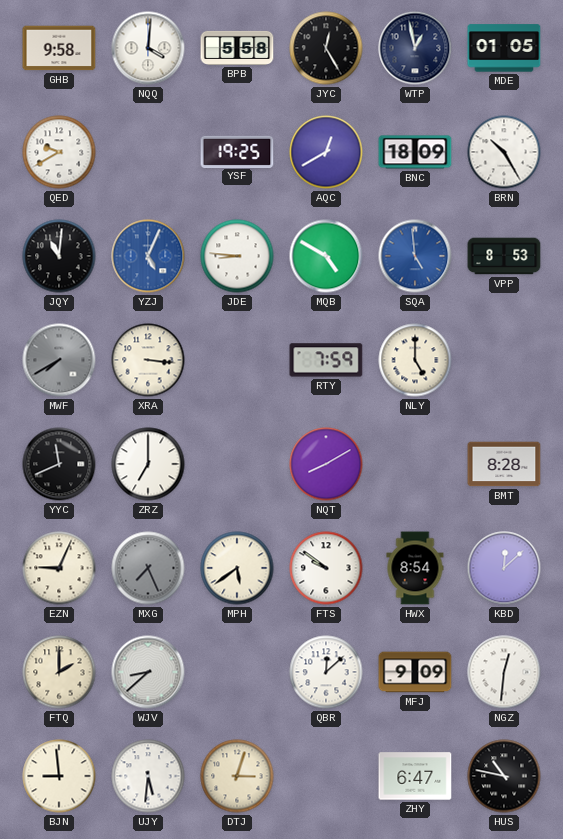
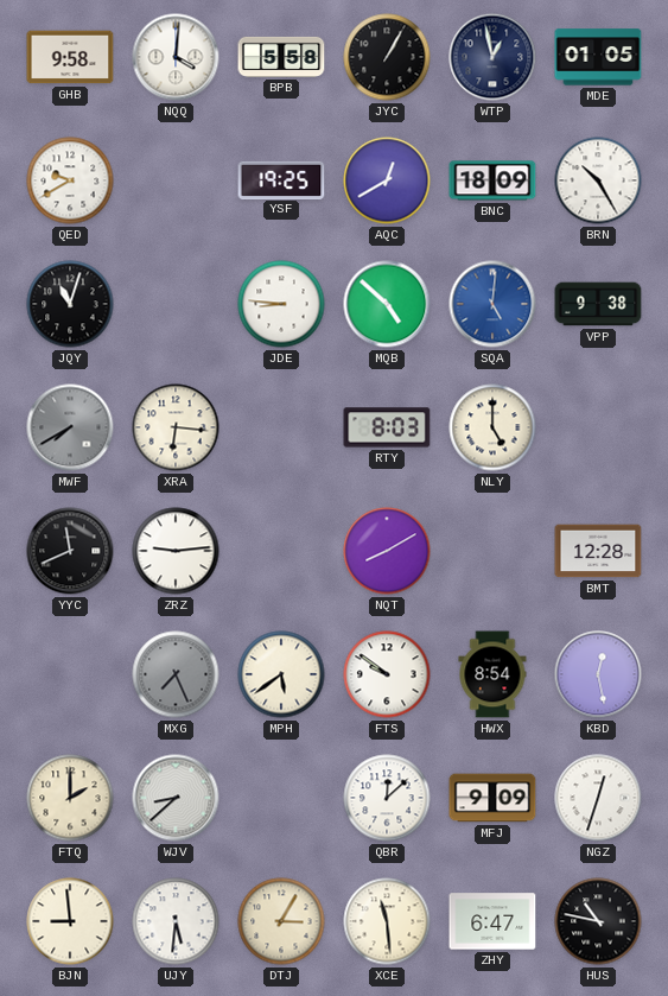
JYC: 12:25 -> 1:05
JQY: 11:01 -> 11:03
YZJ: 5:04 -> none
MQB: 4:50 -> 4:52
SQA: 4:59 -> 5:01
VPP: 8:53 -> 9:38
XRA: 3:16 -> 6:16
RTY: 7:59 -> 8:03
ZRZ: 7:00 -> 9:14
BMT: 8:28 -> 12:28
EZN: 9:04 -> none
KBD: 12:08 -> 12:28
NGZ: 12:31 -> 12:33
DTJ: 3:03 -> 3:05
XCE: none -> 11:29
